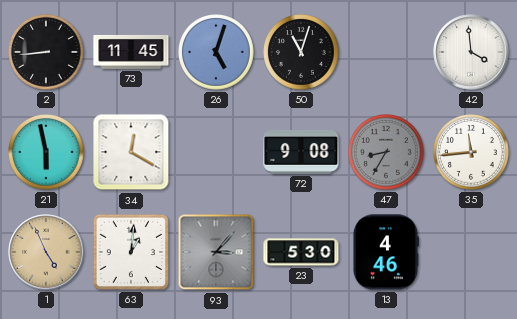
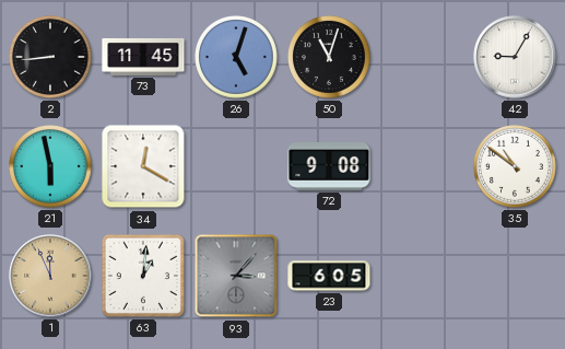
42: 3:59 -> 9:05
47: 8:35 -> none
35: 11:44 -> 10:51
1: 4:56 -> 11:56
23: 5:30 -> 6:05
13: 4:46 -> none
